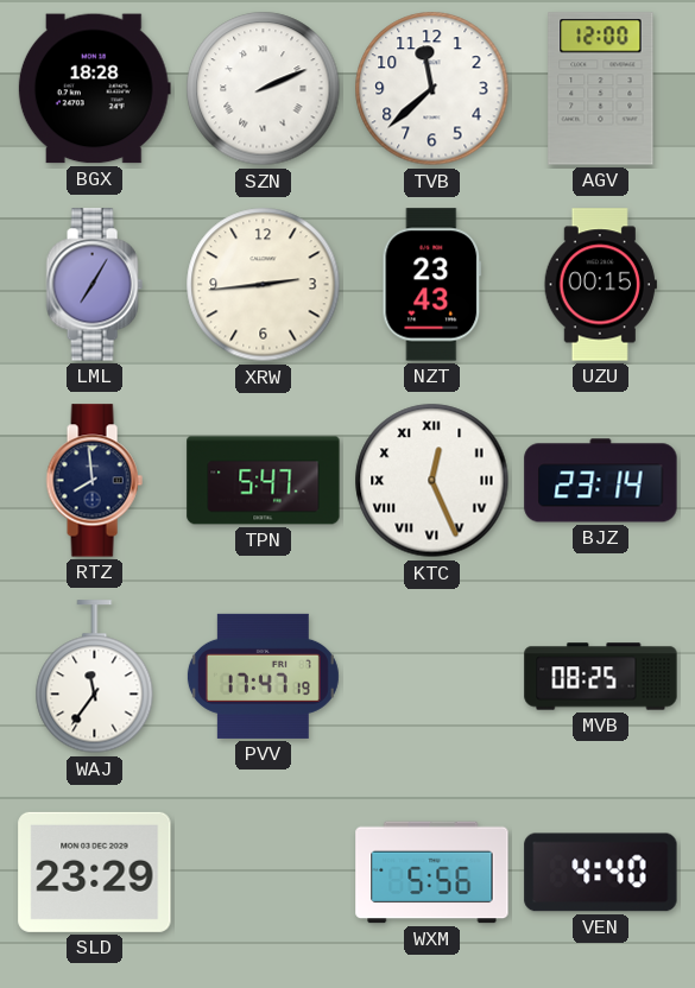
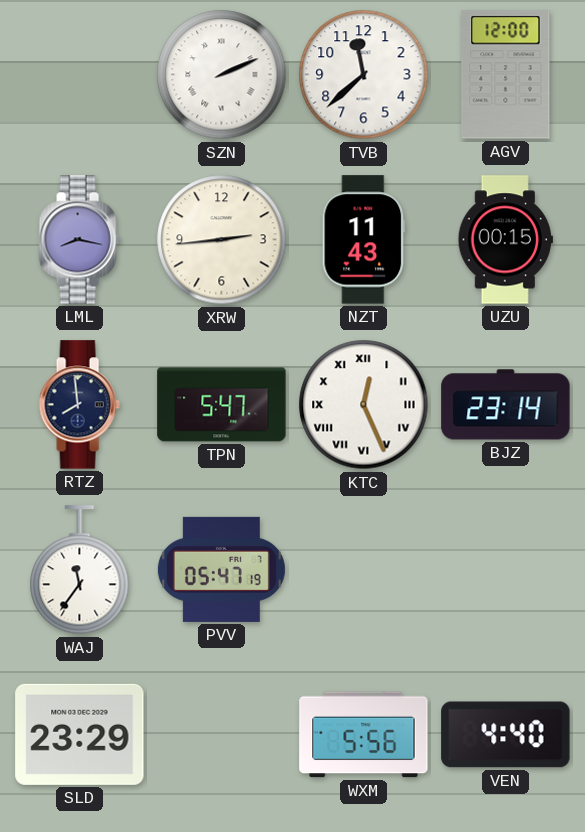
BGX: 18:28 -> none
LML: 7:05 -> 8:17
NZT: 23:43 -> 11:43
PVV: 17:47 -> 05:47
MVB: 08:25 -> none
